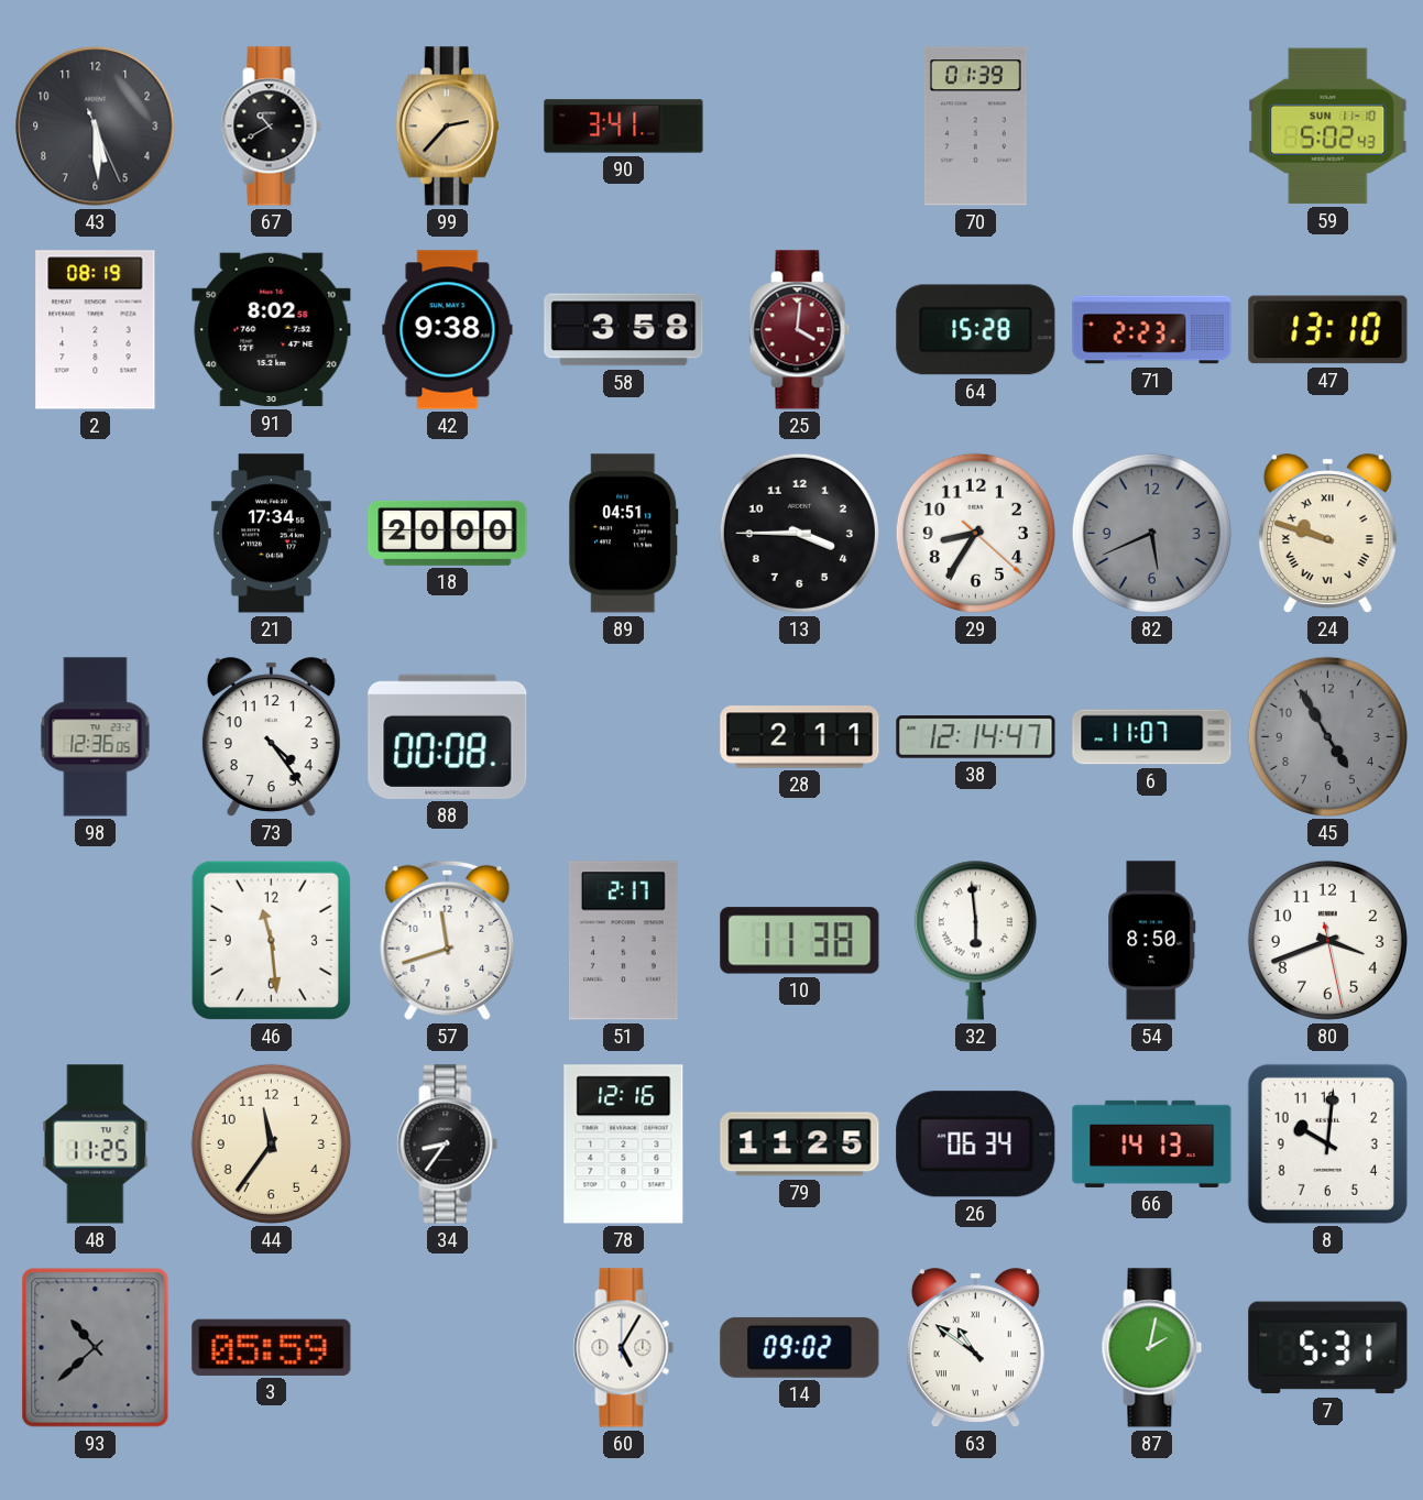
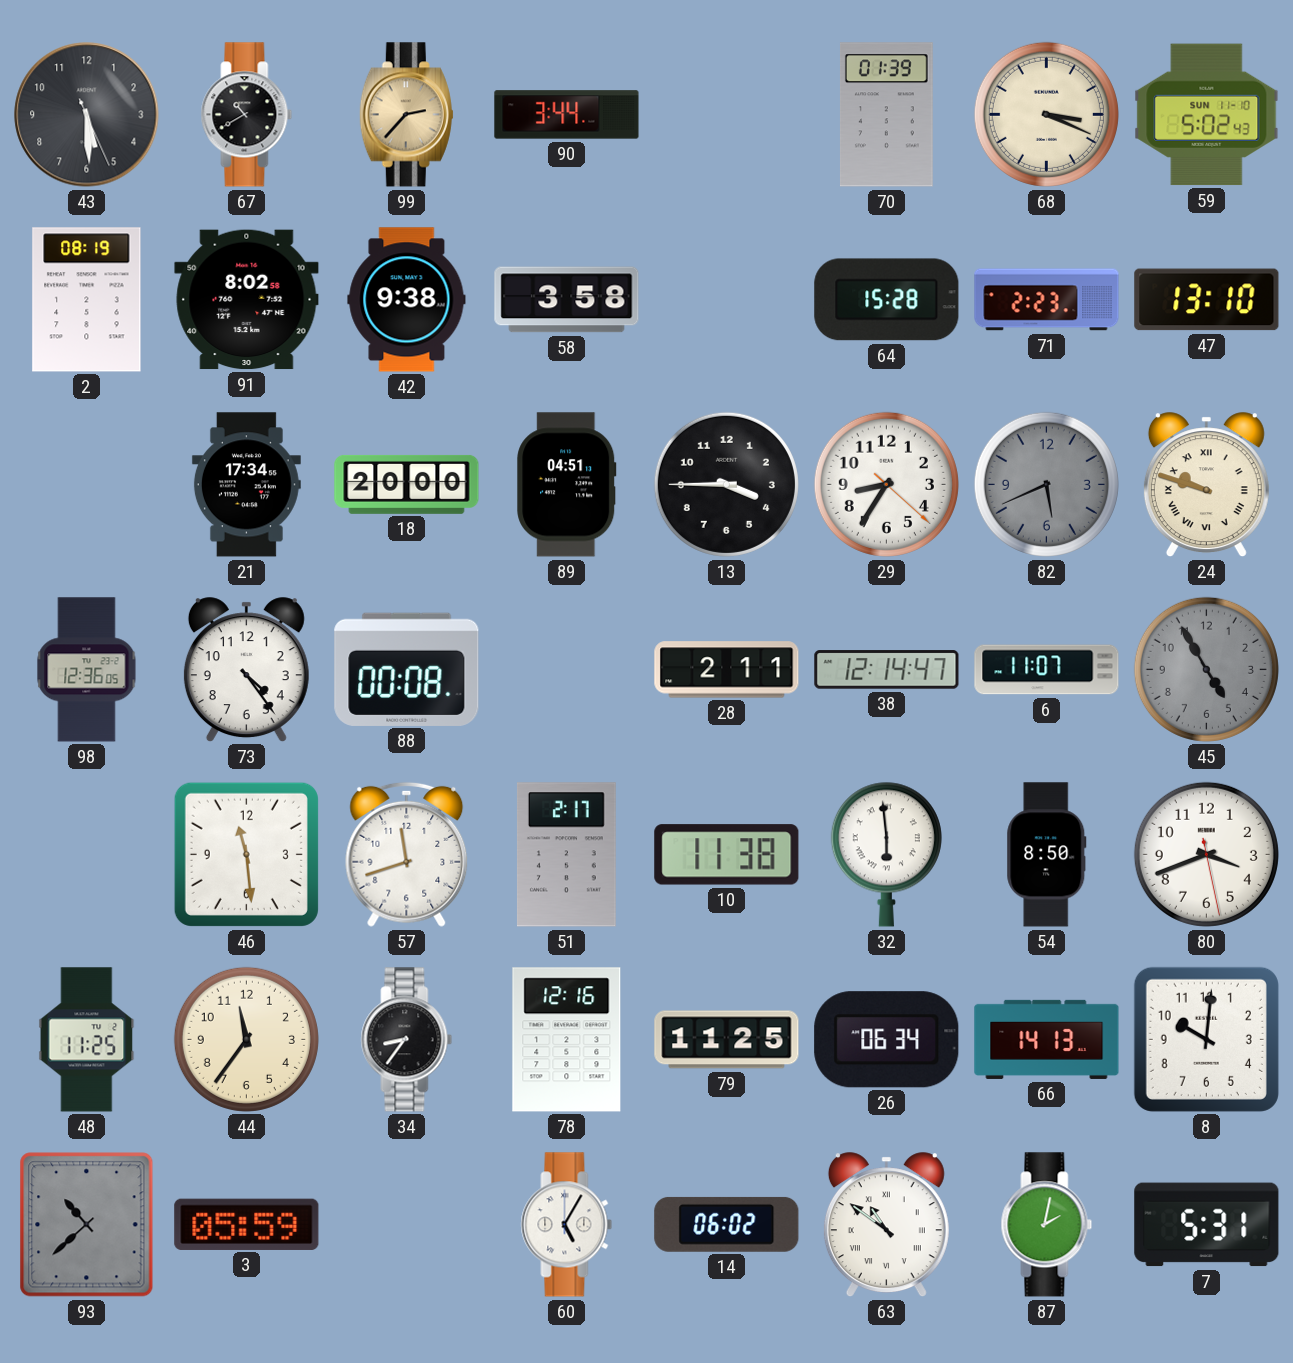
90: 3:41 -> 3:44
68: none -> 3:19
25: 4:01 -> none
14: 09:02 -> 06:02
